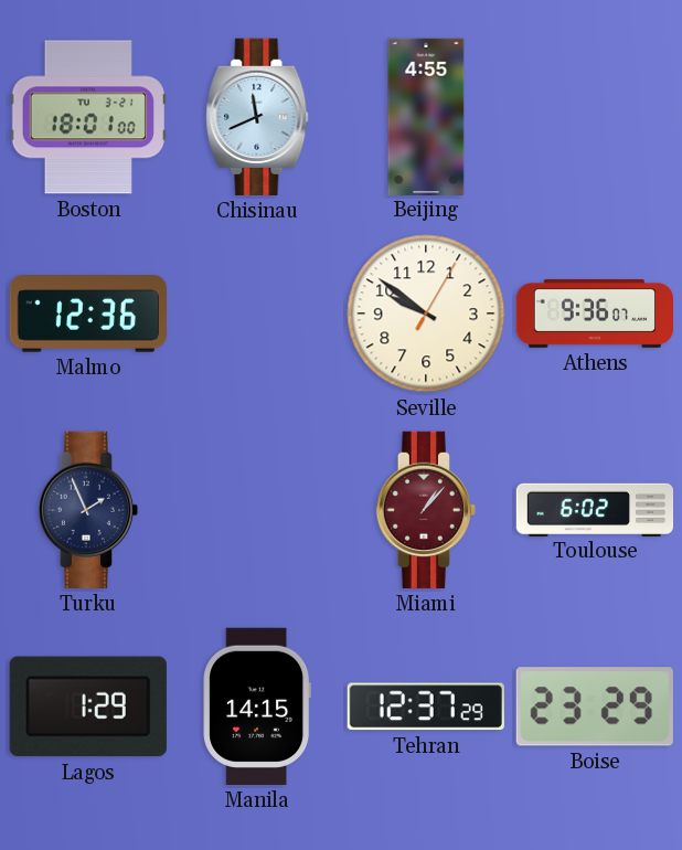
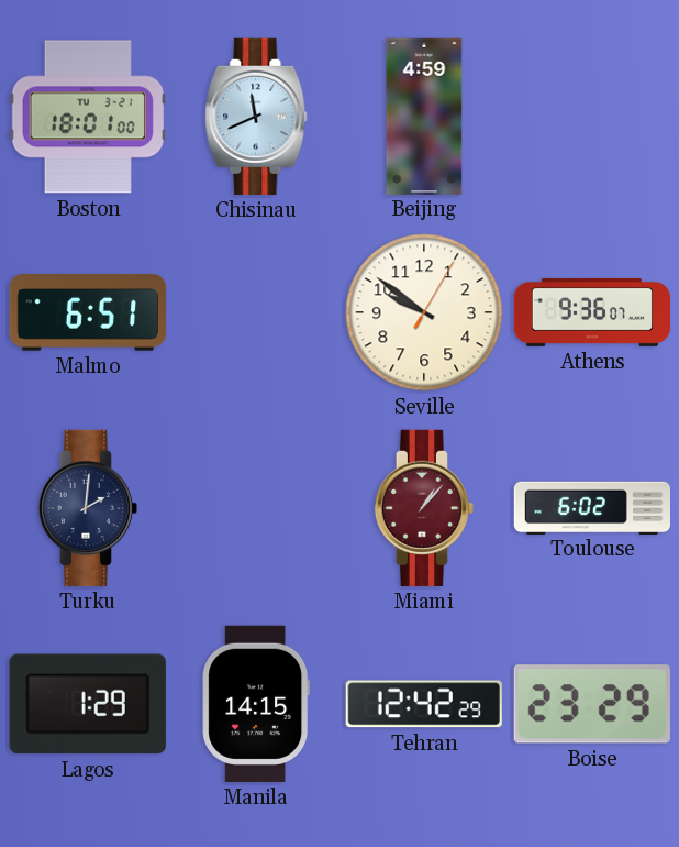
Beijing: 4:55 -> 4:59
Malmo: 12:36 -> 6:51
Turku: 1:56 -> 2:01
Tehran: 12:37 -> 12:42
